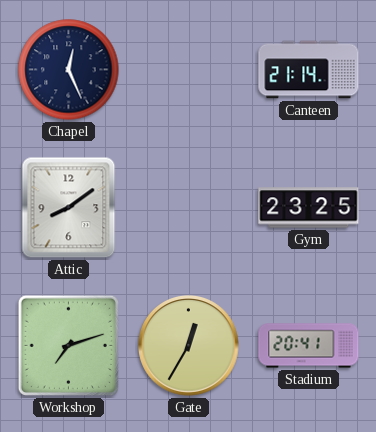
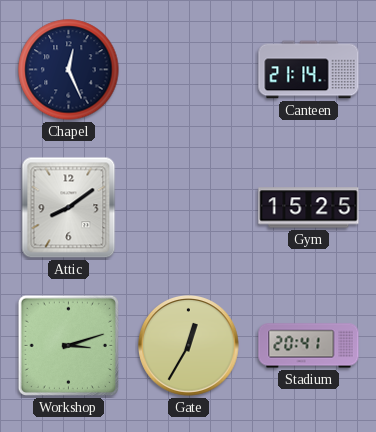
Gym: 23:25 -> 15:25
Workshop: 7:12 -> 3:12
